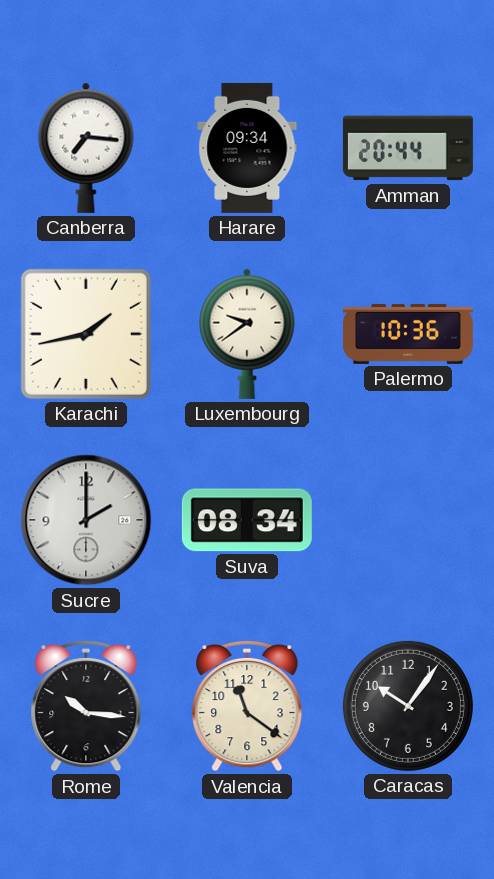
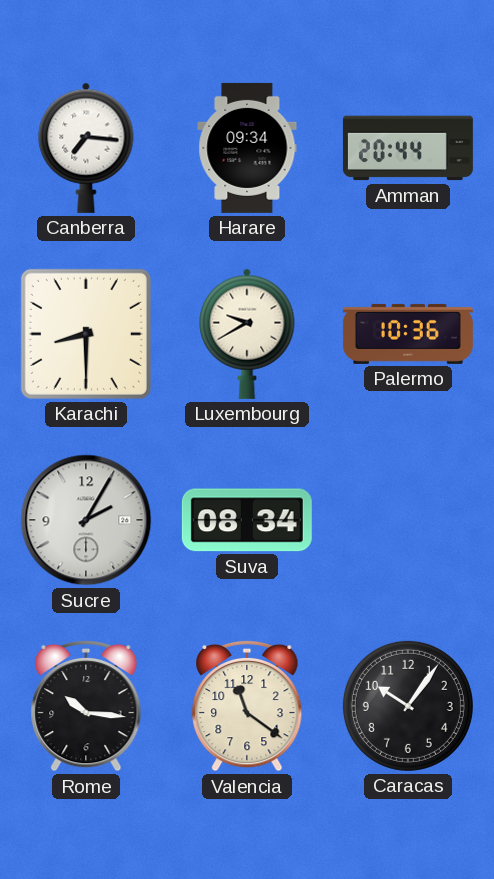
Karachi: 1:43 -> 8:30
Luxembourg: 9:39 -> 9:40
Sucre: 2:00 -> 2:05
